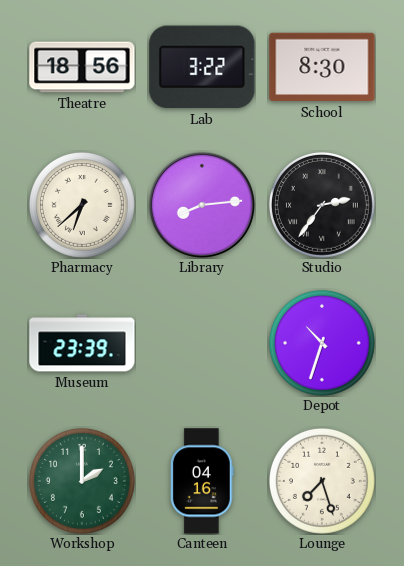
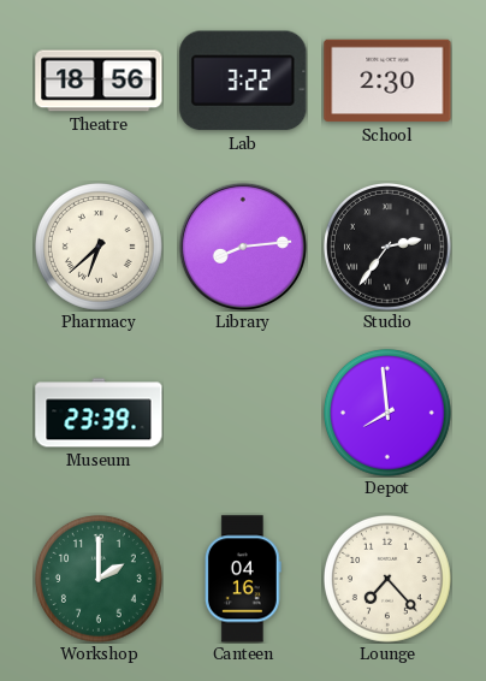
School: 8:30 -> 2:30
Depot: 10:33 -> 7:59
Lounge: 7:27 -> 7:23
